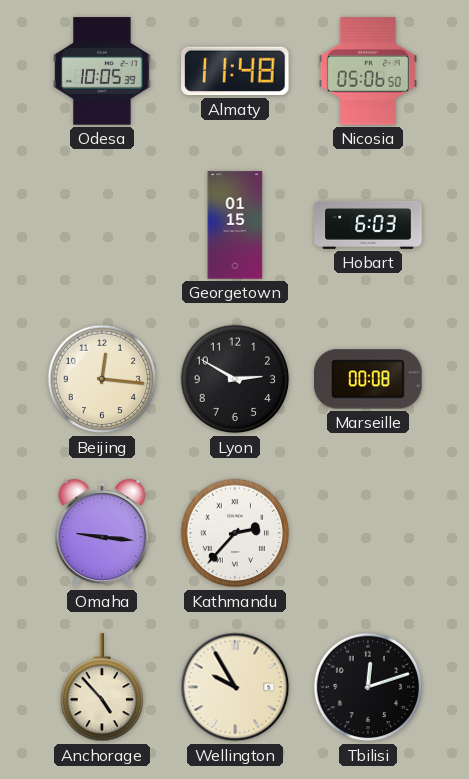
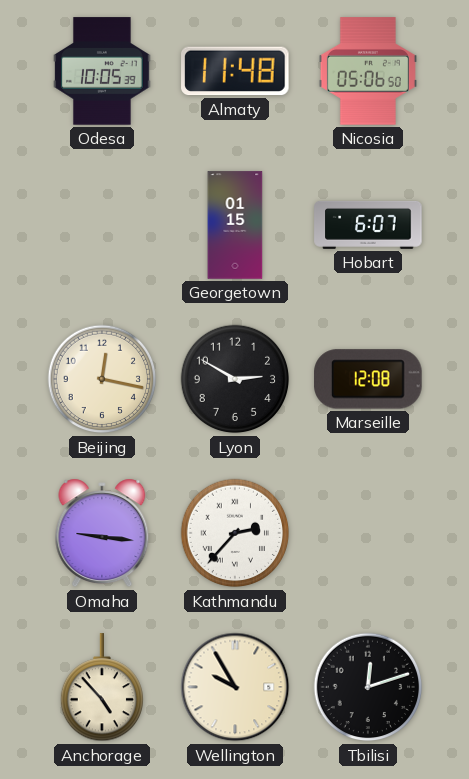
Hobart: 6:03 -> 6:07
Beijing: 12:16 -> 12:17
Marseille: 00:08 -> 12:08
